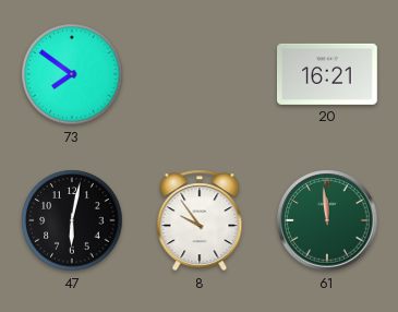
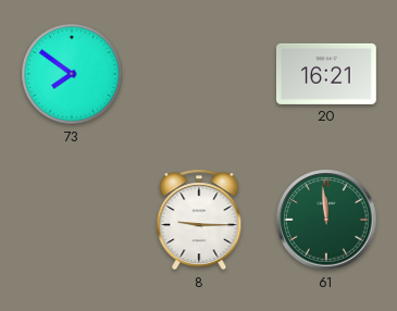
47: 6:02 -> none
8: 9:54 -> 9:15
